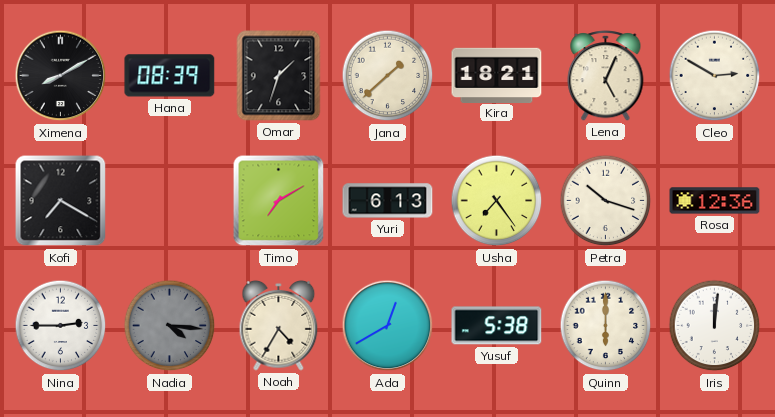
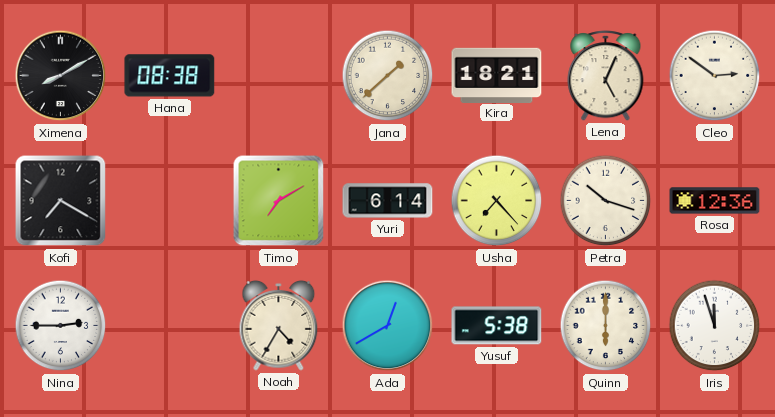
Hana: 08:39 -> 08:38
Omar: 1:33 -> none
Cleo: 2:50 -> 2:51
Yuri: 6:13 -> 6:14
Usha: 7:24 -> 7:23
Nadia: 4:16 -> none
Iris: 12:01 -> 11:57
